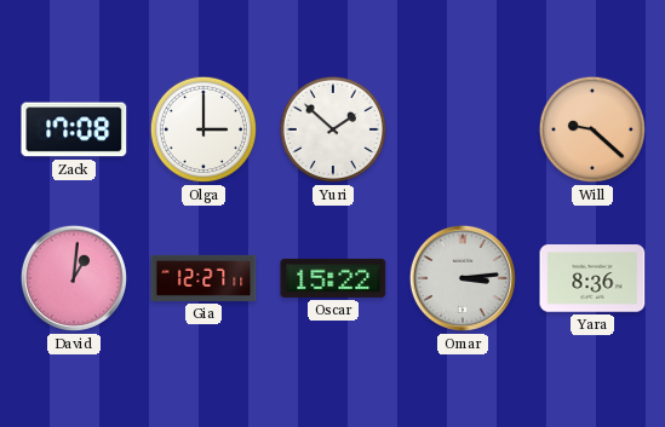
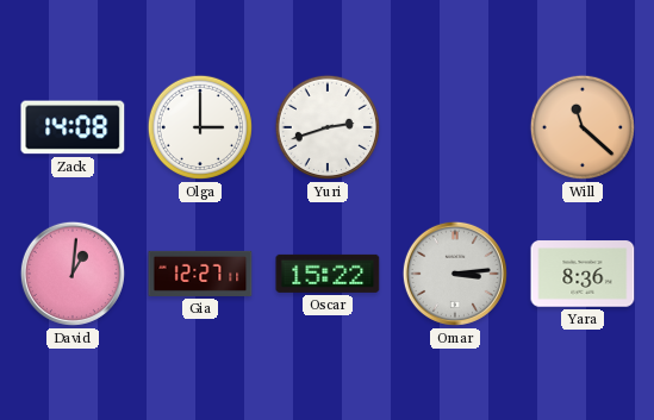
Zack: 17:08 -> 14:08
Yuri: 1:52 -> 2:42
Will: 9:22 -> 11:22
